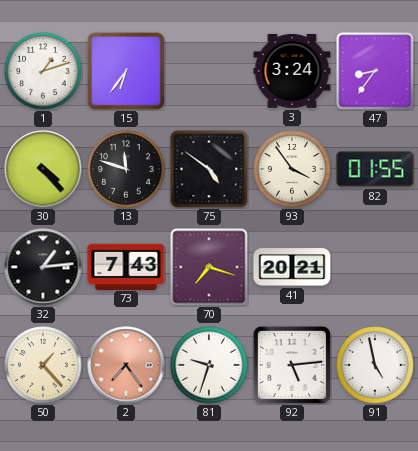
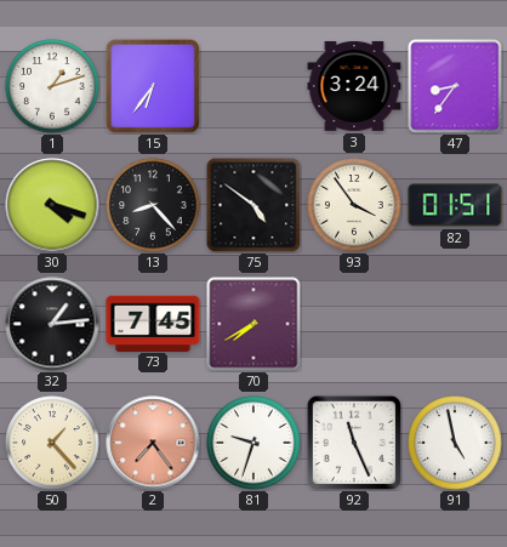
30: 4:23 -> 4:18
13: 11:48 -> 8:23
82: 01:55 -> 01:51
73: 7:43 -> 7:45
70: 7:18 -> 7:40
41: 20:21 -> none
92: 5:14 -> 11:26
